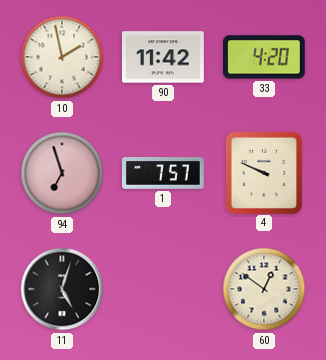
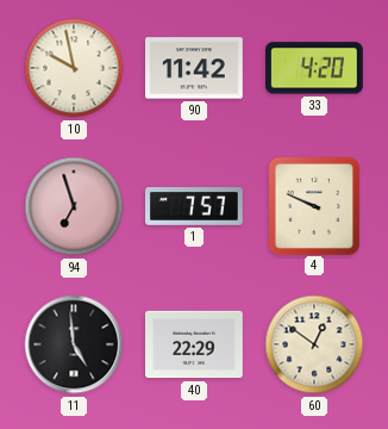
10: 1:58 -> 9:58
11: 5:03 -> 4:59
40: none -> 22:29
